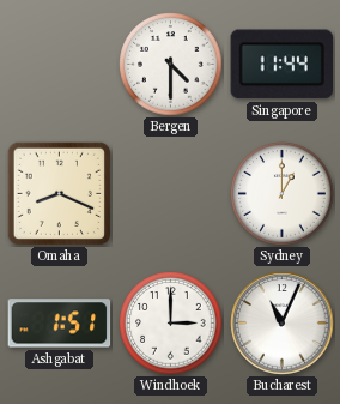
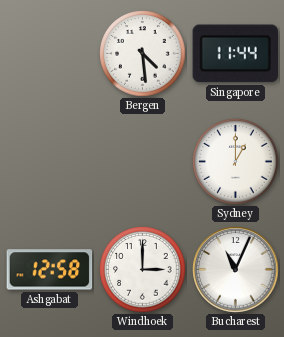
Bergen: 4:30 -> 4:29
Omaha: 8:19 -> none
Ashgabat: 1:51 -> 12:58
